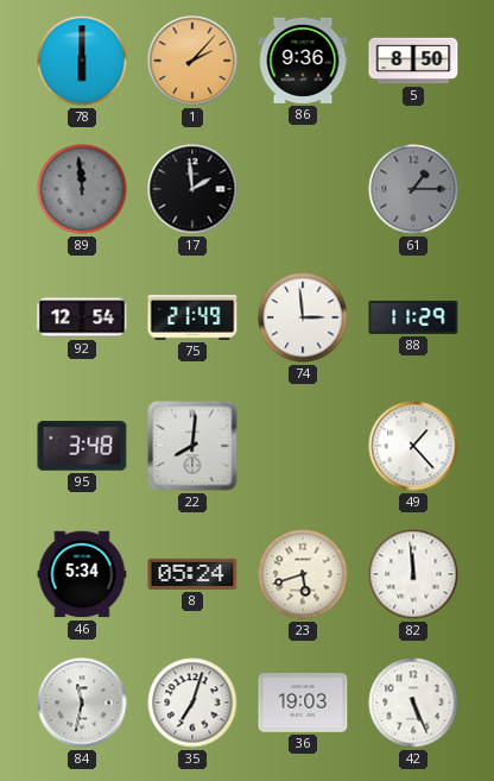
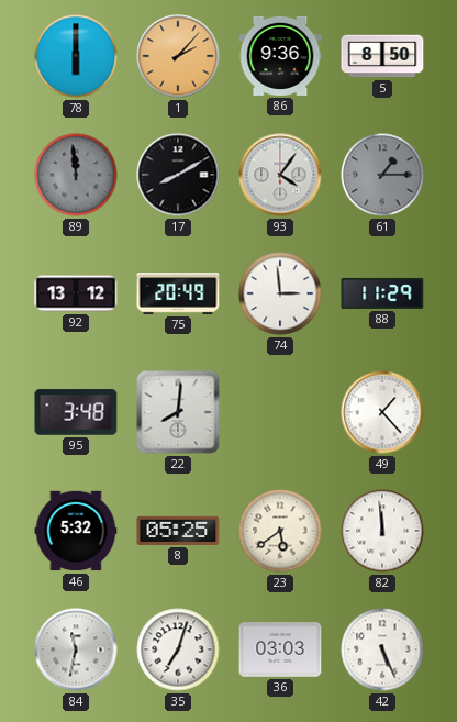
17: 1:59 -> 8:10
93: none -> 4:06
92: 12:54 -> 13:12
75: 21:49 -> 20:49
46: 5:34 -> 5:32
8: 05:24 -> 05:25
23: 5:42 -> 5:39
36: 19:03 -> 03:03
